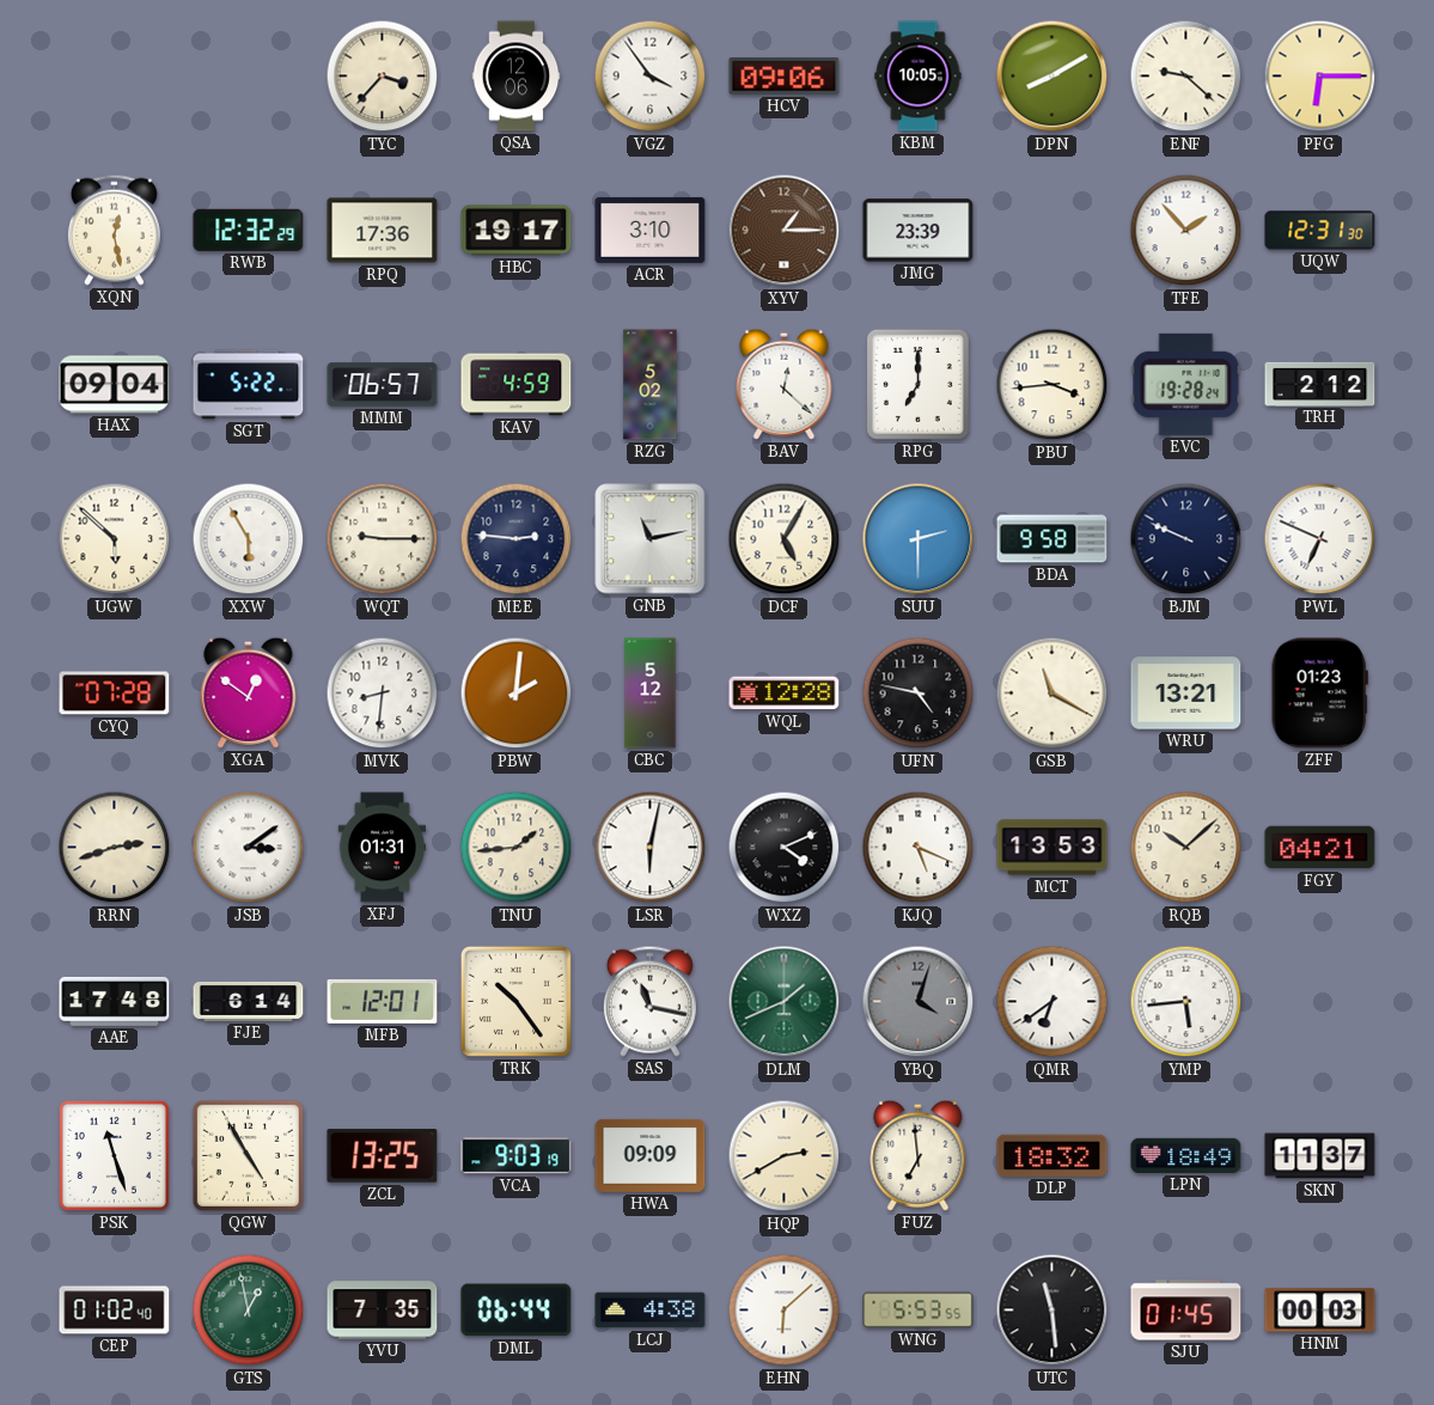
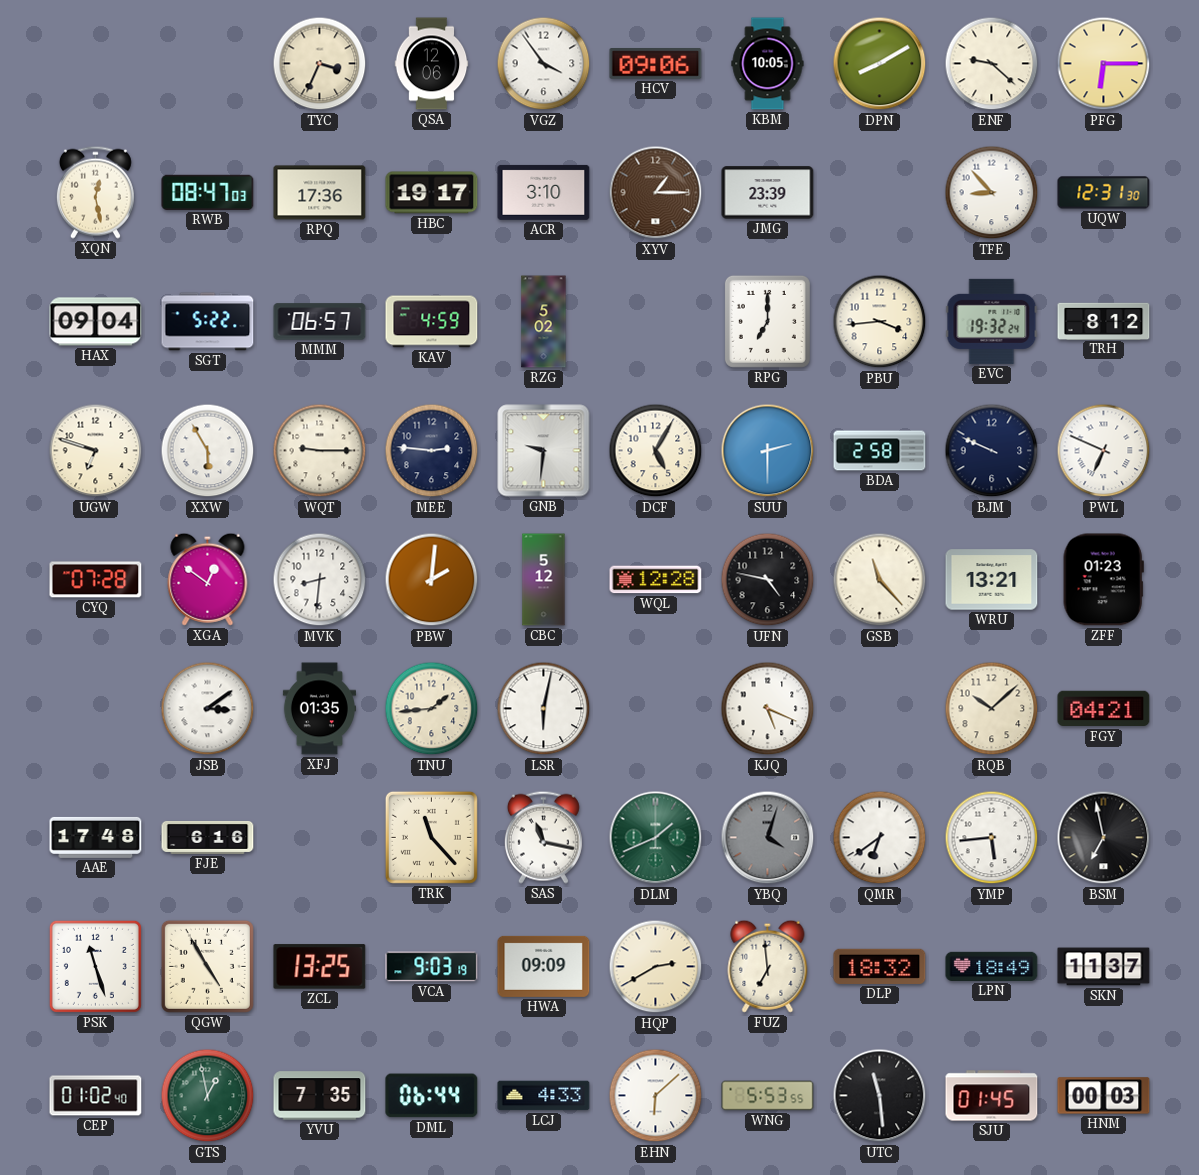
TYC: 3:37 -> 3:34
RWB: 12:32 -> 08:47
TFE: 1:53 -> 8:53
BAV: 12:22 -> none
EVC: 19:28 -> 19:32
TRH: 2:12 -> 8:12
UGW: 5:52 -> 6:48
GNB: 11:13 -> 9:31
BDA: 9:58 -> 2:58
GSB: 11:20 -> 11:23
RRN: 2:42 -> none
XFJ: 01:31 -> 01:35
WXZ: 4:11 -> none
MCT: 13:53 -> none
FJE: 6:14 -> 6:16
MFB: 12:01 -> none
TRK: 10:24 -> 11:23
BSM: none -> 6:58
LCJ: 4:38 -> 4:33
